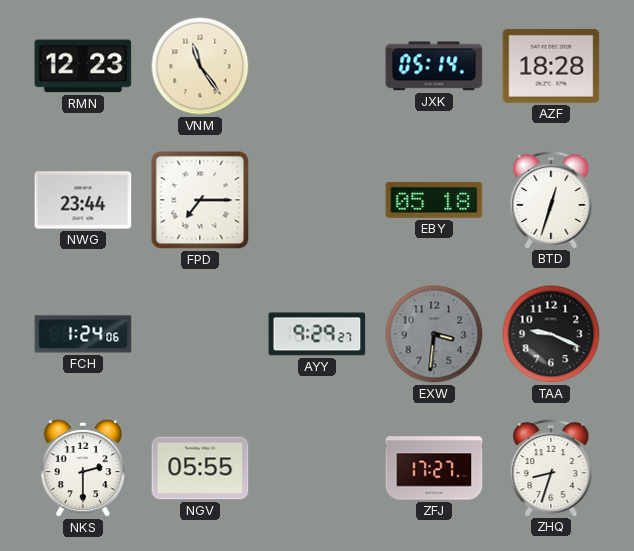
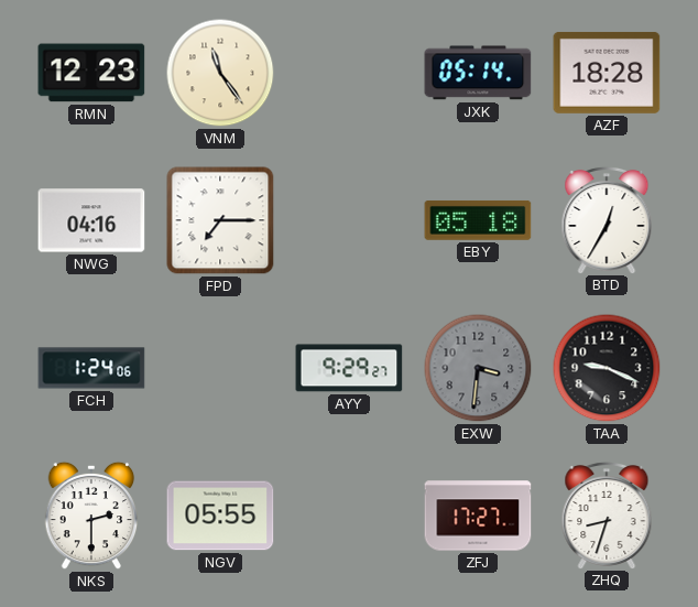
NWG: 23:44 -> 04:16
BTD: 12:33 -> 12:35
